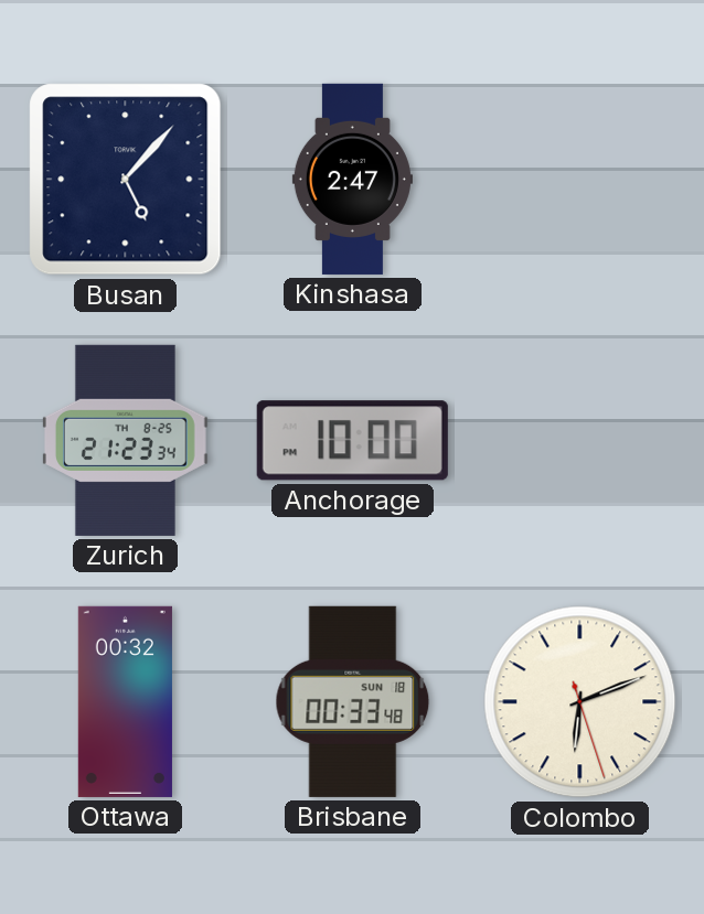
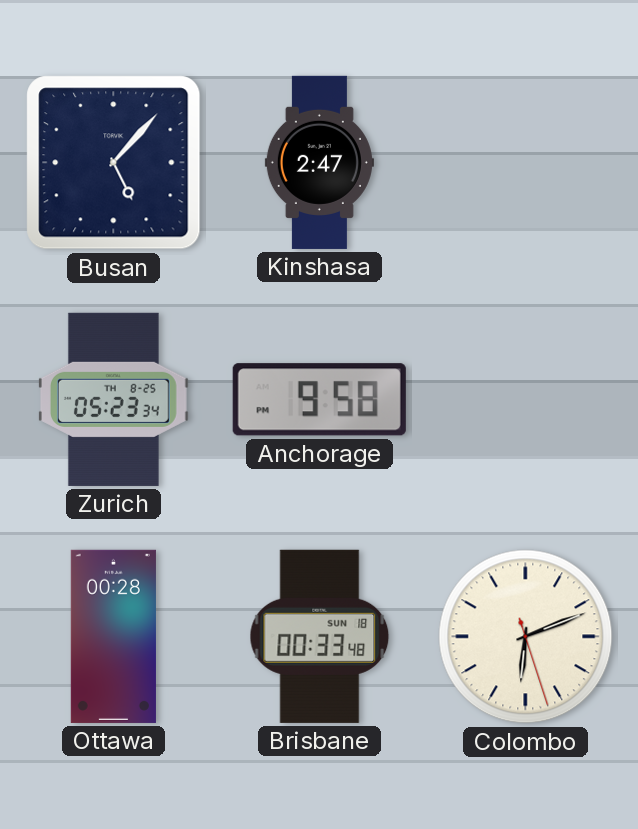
Zurich: 21:23 -> 05:23
Anchorage: 10:00 -> 9:58
Ottawa: 00:32 -> 00:28
